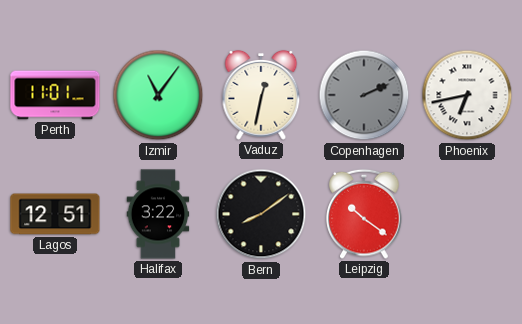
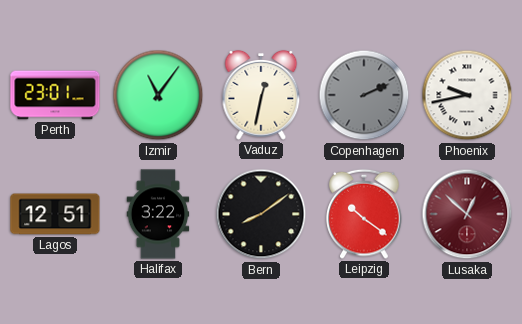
Perth: 11:01 -> 23:01
Phoenix: 6:43 -> 9:43
Lusaka: none -> 12:52
